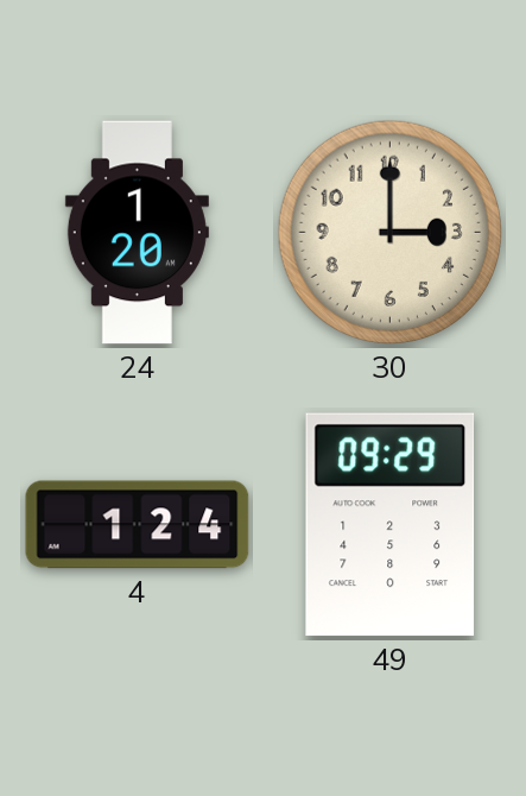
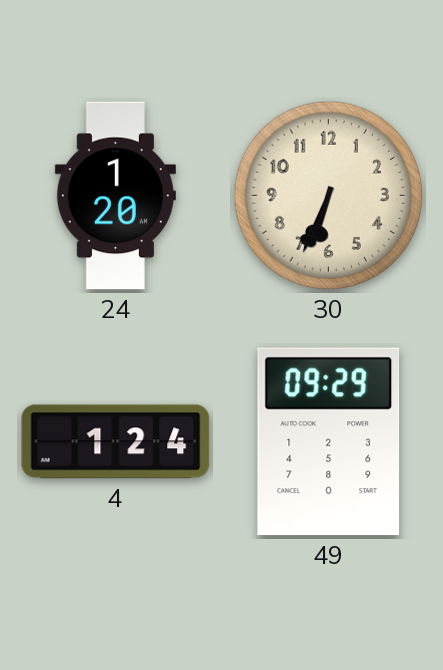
30: 3:00 -> 6:34
